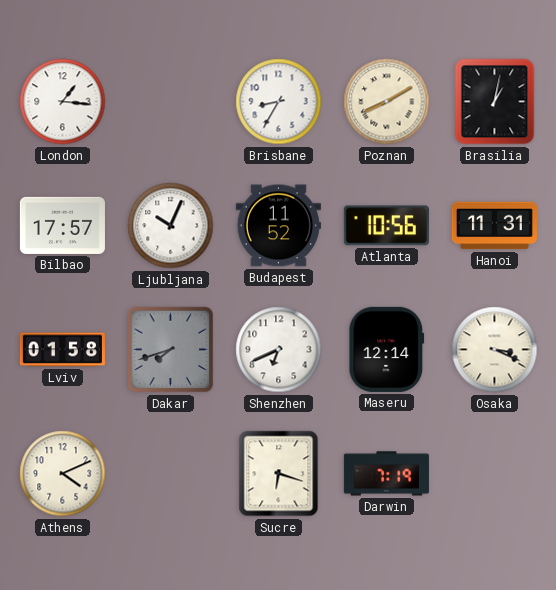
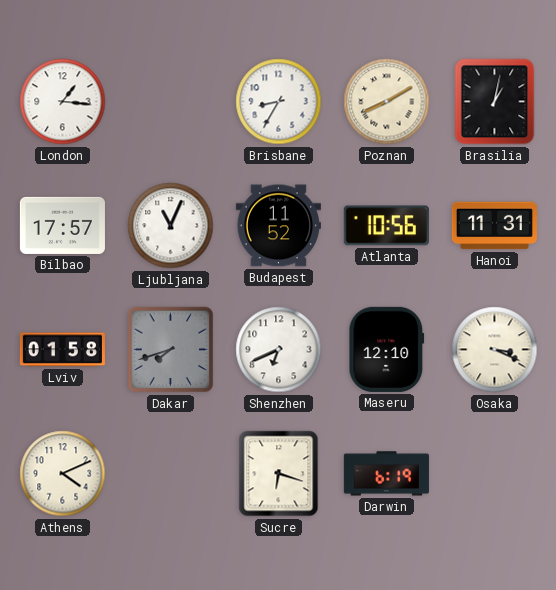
Ljubljana: 10:04 -> 11:04
Maseru: 12:14 -> 12:10
Darwin: 7:19 -> 6:19
